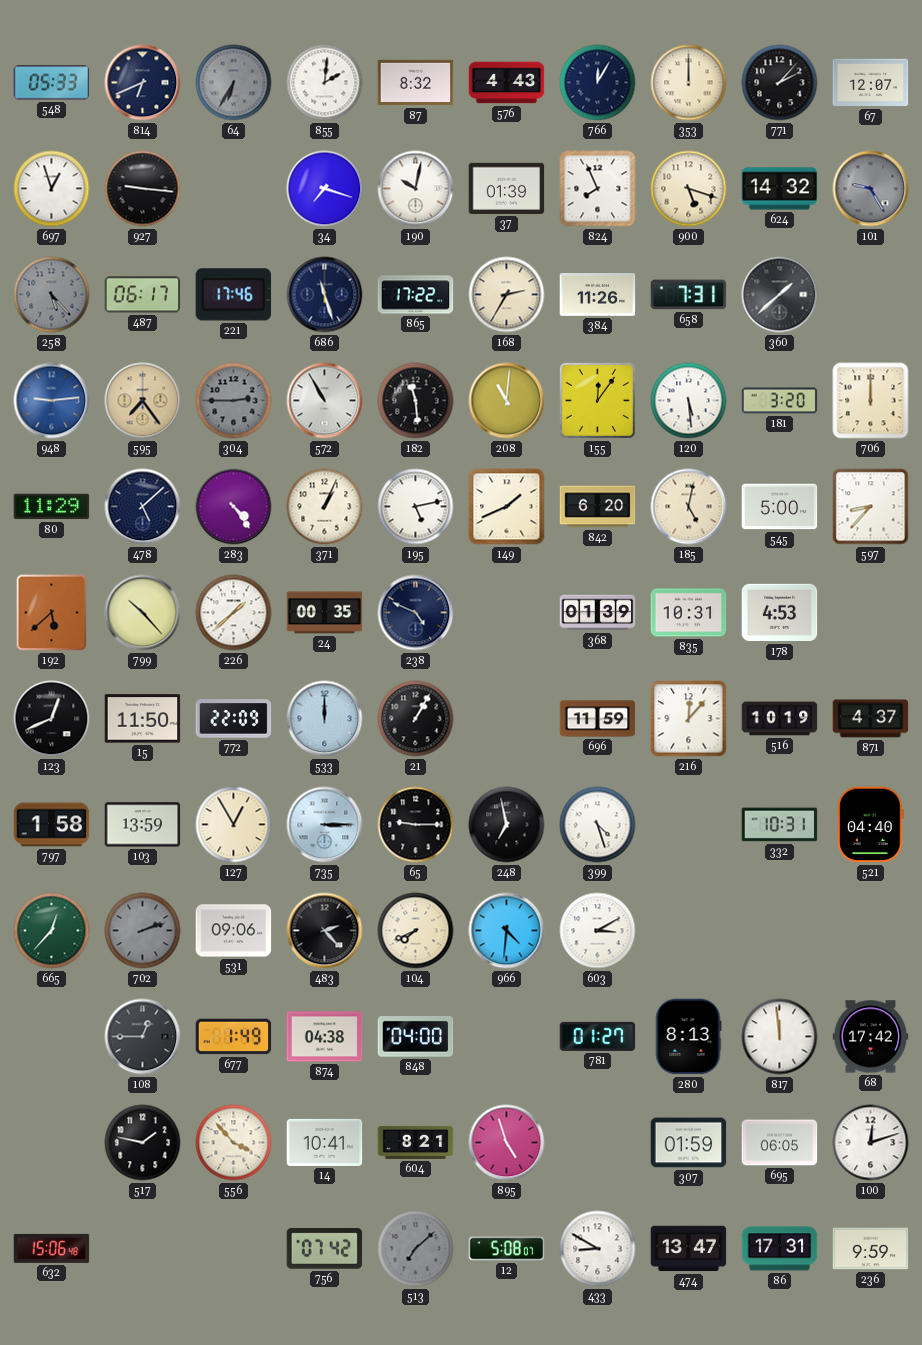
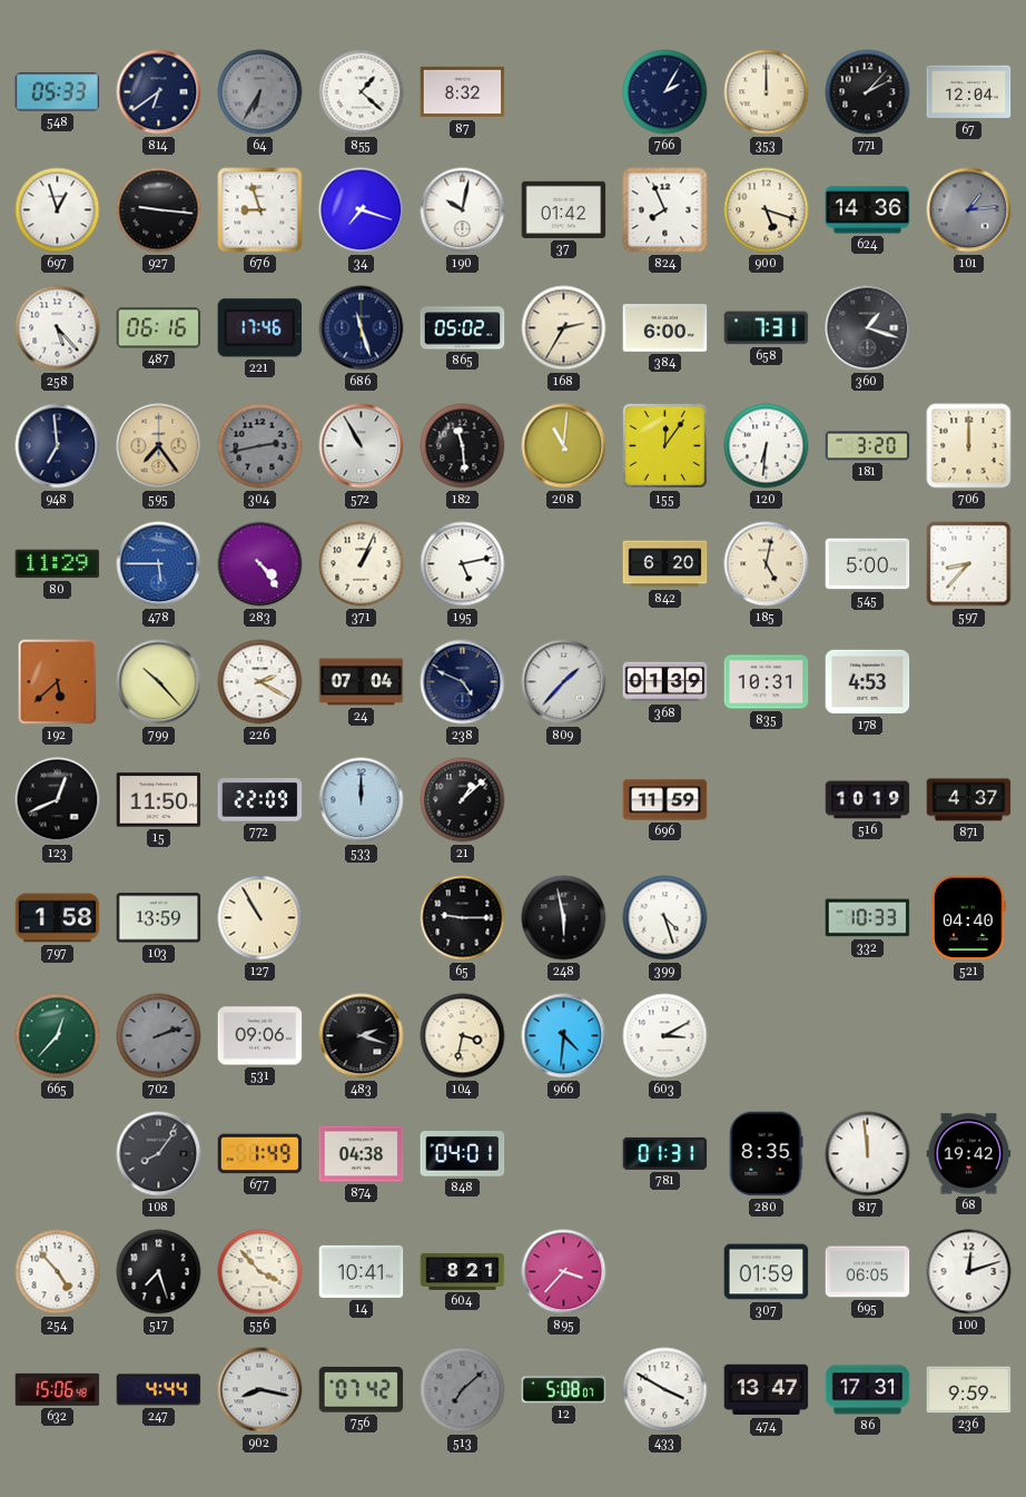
814: 6:41 -> 6:39
855: 2:01 -> 1:22
576: 4:43 -> none
766: 12:05 -> 2:05
67: 12:07 -> 12:04
676: none -> 8:57
37: 01:39 -> 01:42
624: 14:32 -> 14:36
101: 9:25 -> 1:14
258 dial: grey -> white
487: 06:17 -> 06:16
865: 17:22 -> 05:02
384: 11:26 -> 6:00
360: 1:38 -> 1:18
948: 9:14 -> 6:59
948 dial: blue -> navy
304: 2:45 -> 2:43
120: 5:29 -> 6:31
478: 5:08 -> 5:45
478 dial: navy -> blue
149: 1:41 -> none
226: 1:38 -> 2:20
24: 00:35 -> 07:04
809: none -> 1:37
21: 1:05 -> 1:08
216: 12:07 -> none
127: 12:55 -> 10:55
735: 3:15 -> none
248: 6:58 -> 5:58
332: 10:31 -> 10:33
483: 2:23 -> 2:18
104: 7:41 -> 3:32
108: 12:45 -> 8:06
848: 04:00 -> 04:01
781: 01:27 -> 01:31
280: 8:13 -> 8:35
68: 17:42 -> 19:42
254: none -> 4:53
517: 1:47 -> 7:27
895: 4:57 -> 3:37
247: none -> 4:44
902: none -> 8:17
433: 8:50 -> 3:50
